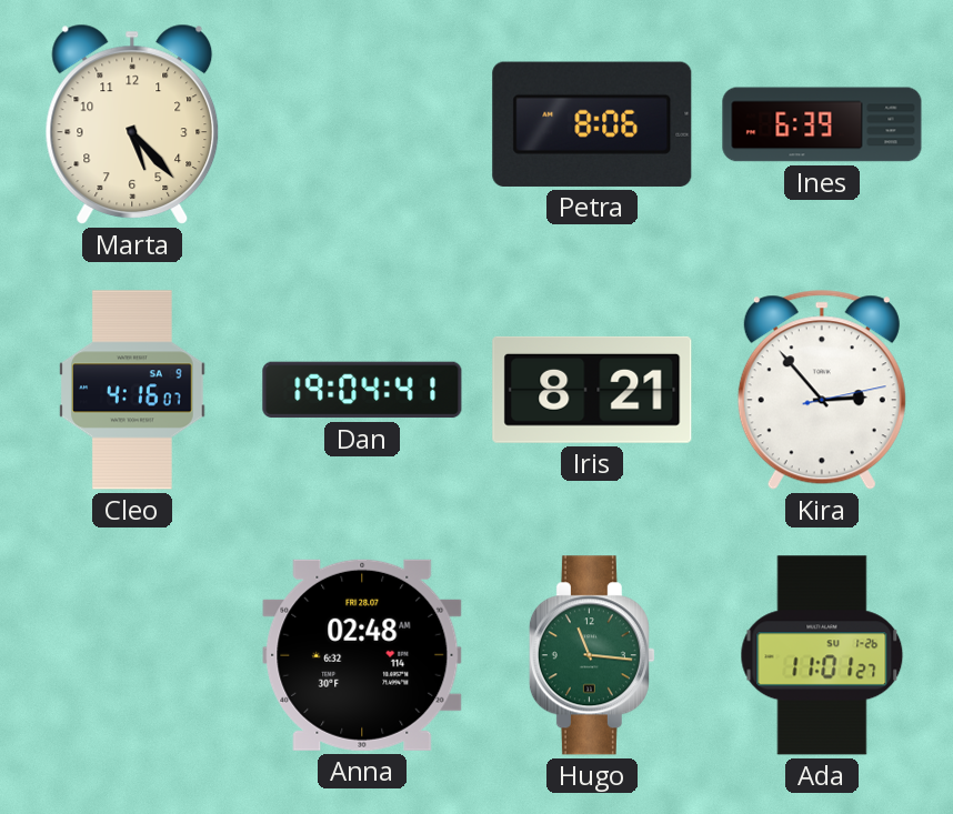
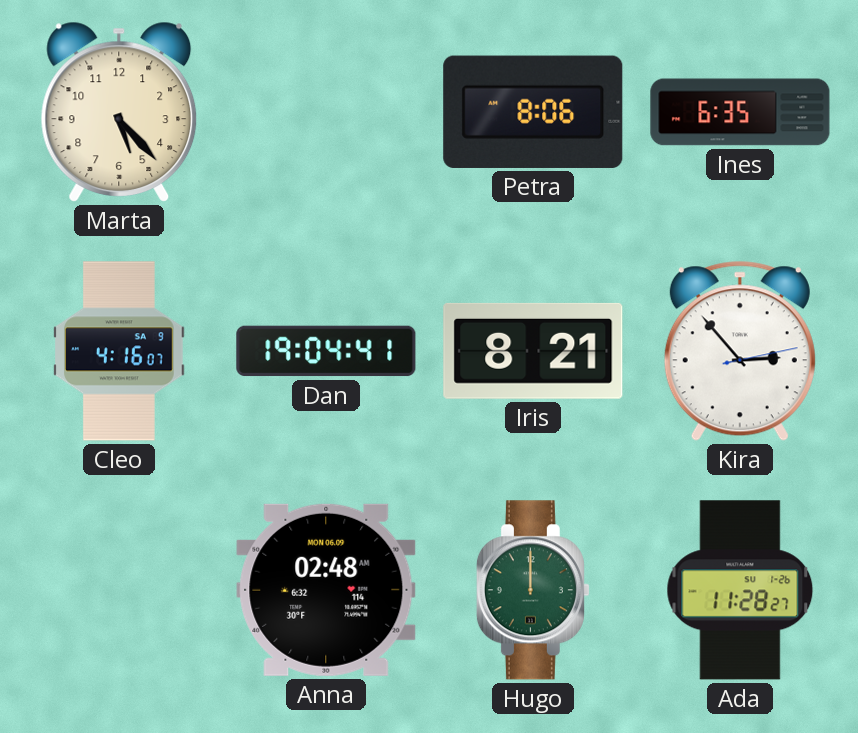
Ines: 6:39 -> 6:35
Anna date: FRI 28.07 -> MON 06.09
Hugo: 11:16 -> 12:00
Ada: 11:01 -> 11:28
